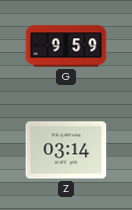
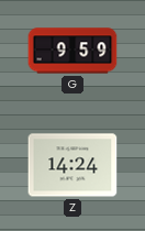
Z: 03:14 -> 14:24
